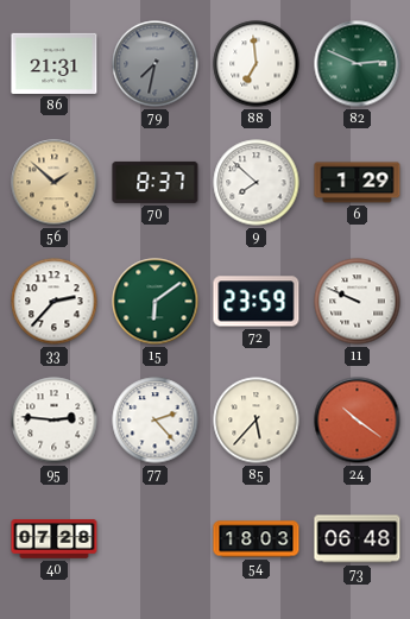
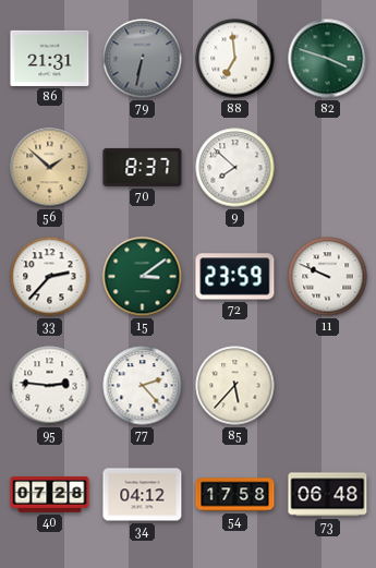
79: 7:32 -> 6:32
82: 2:49 -> 3:48
6: 1:29 -> none
15: 6:09 -> 3:09
24: 10:21 -> none
34: none -> 04:12
54: 18:03 -> 17:58
